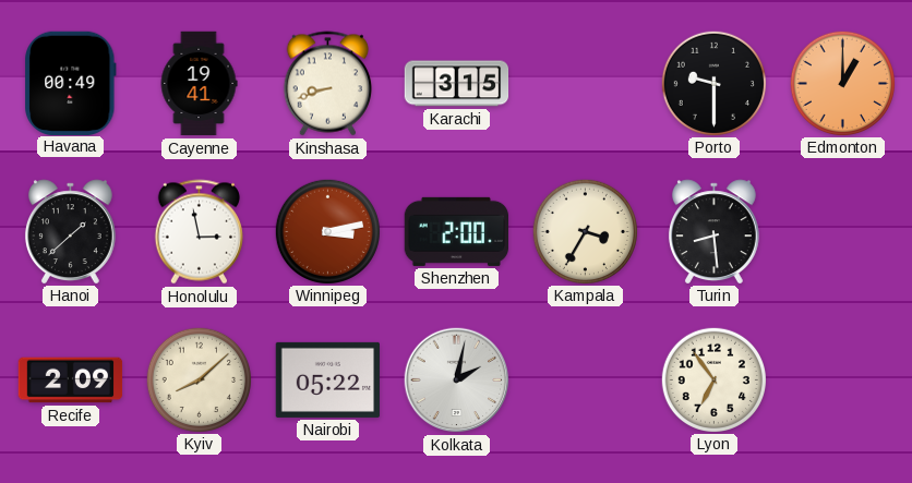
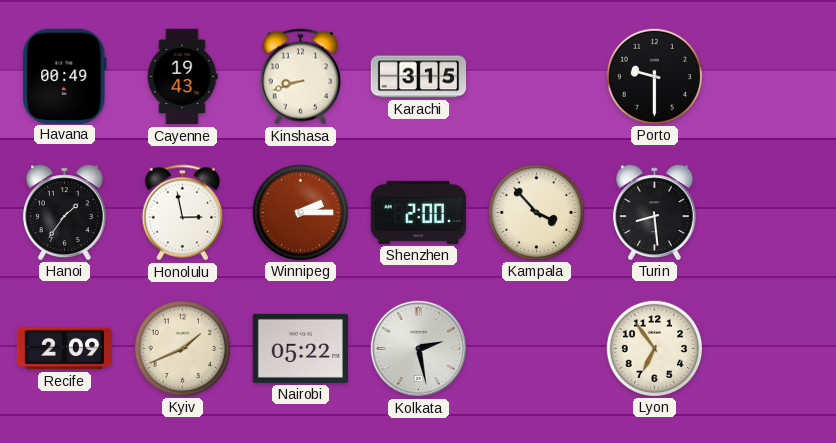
Cayenne: 19:41 -> 19:43
Edmonton: 1:00 -> none
Hanoi: 1:38 -> 1:36
Winnipeg: 3:13 -> 2:15
Kampala: 3:35 -> 3:53
Kyiv: 8:08 -> 1:41
Kolkata: 2:02 -> 2:28
